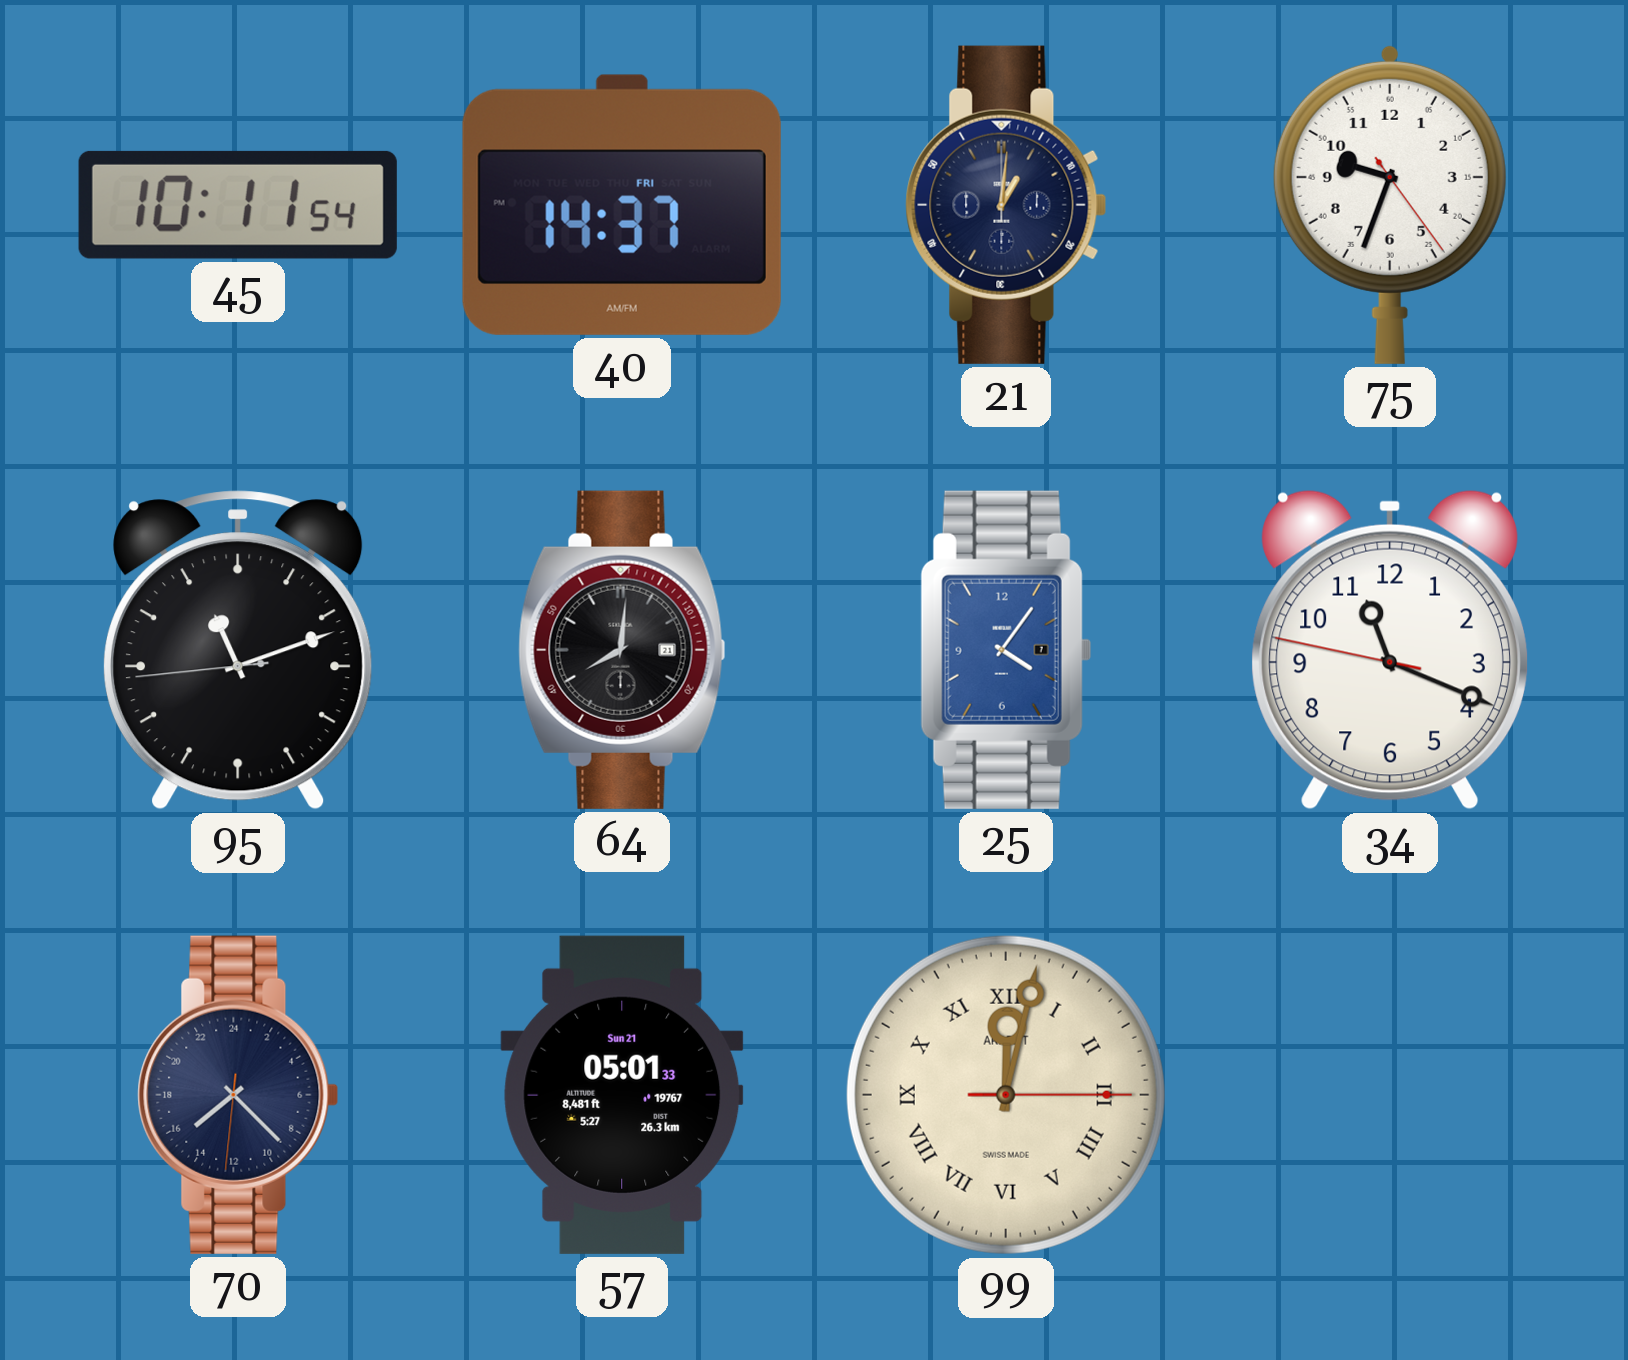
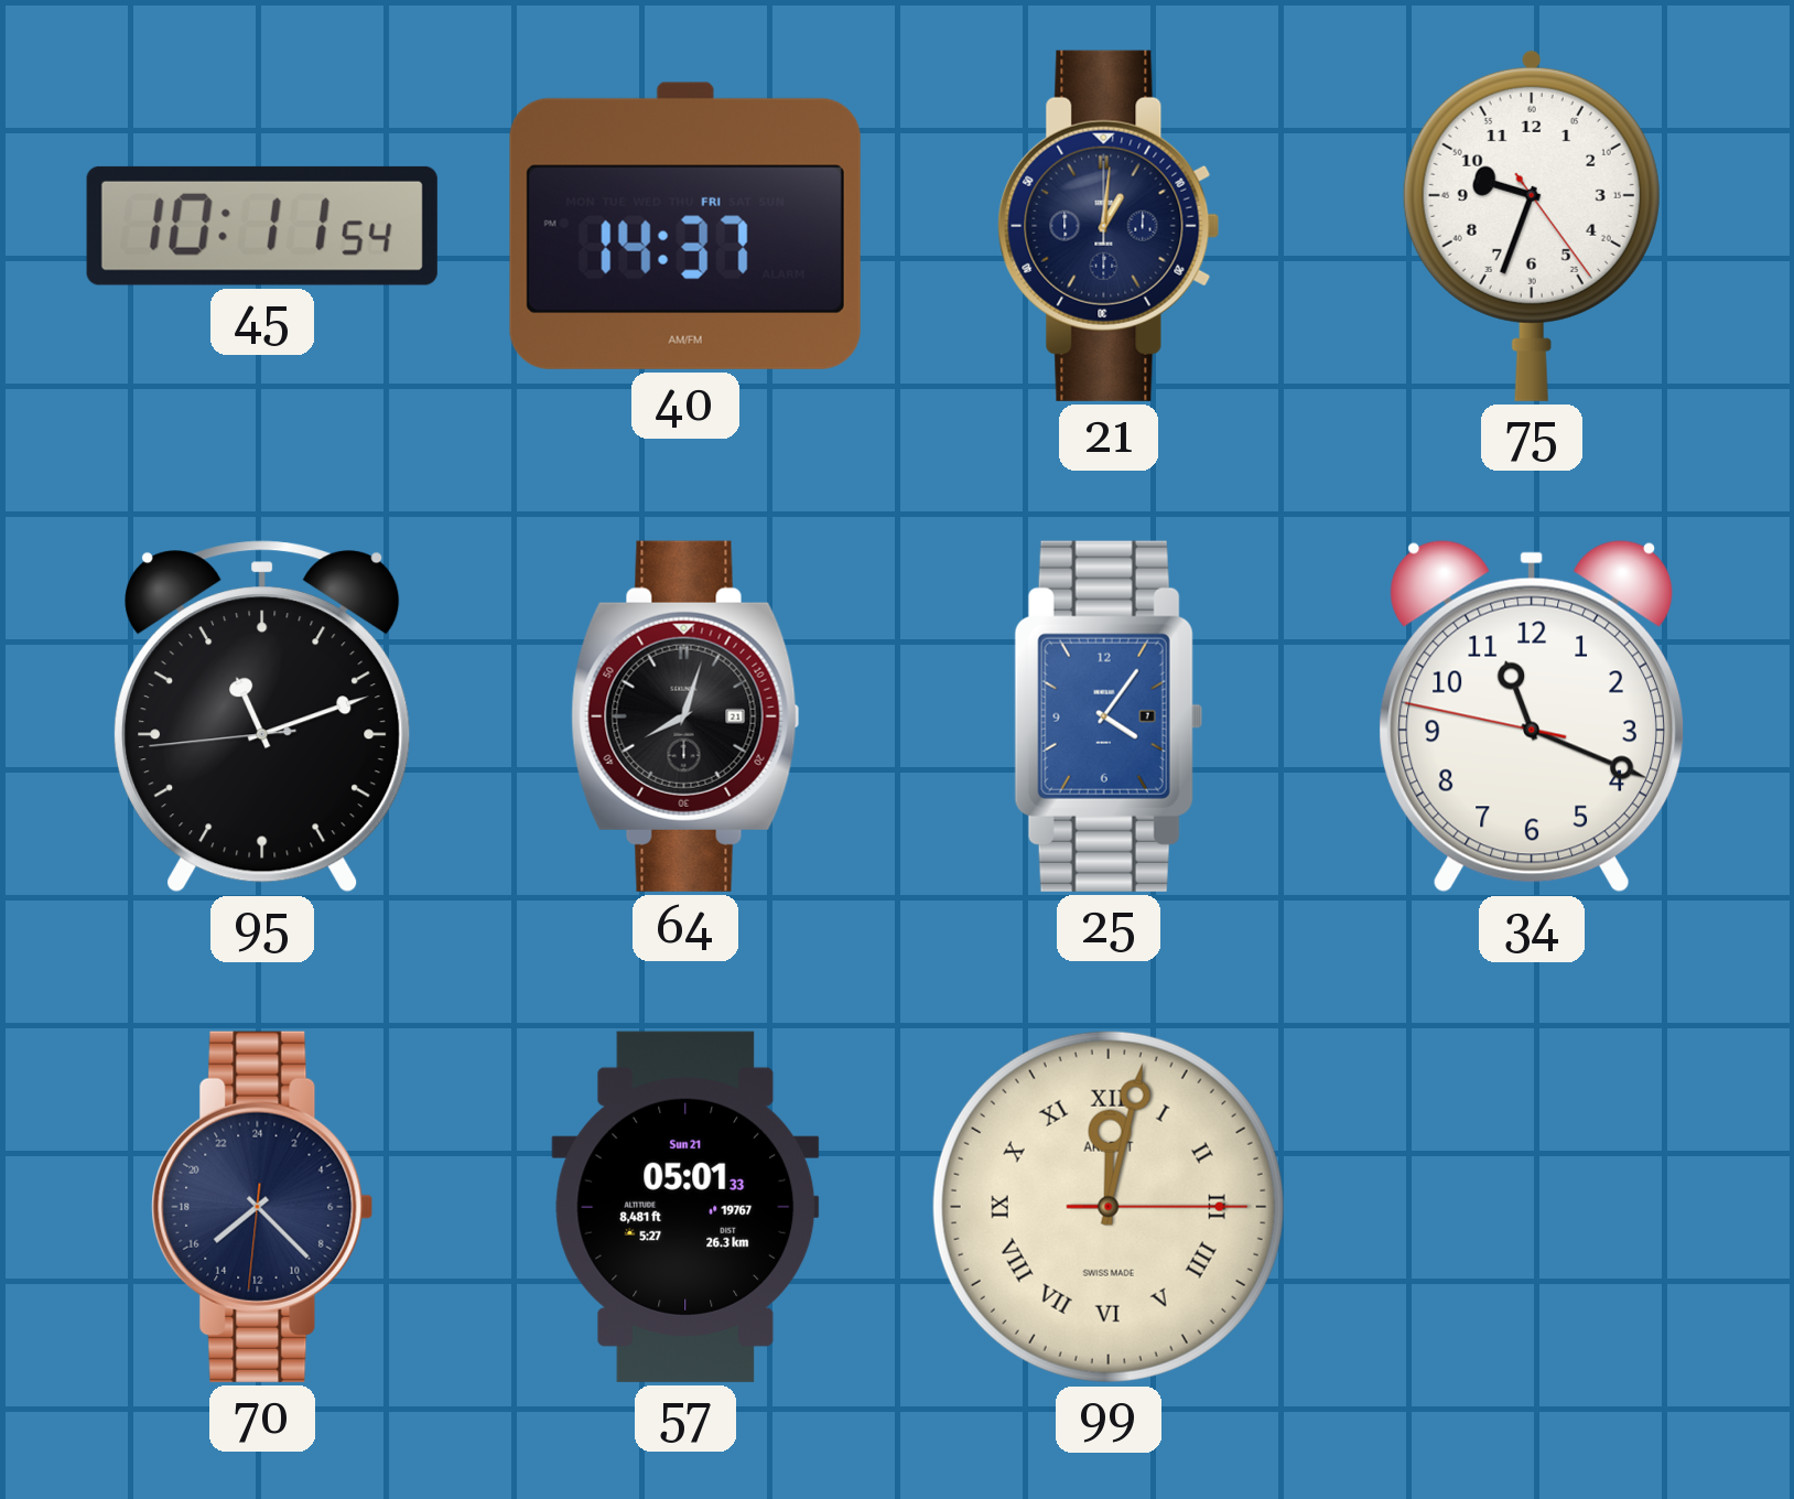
64: 8:01 -> 8:03
